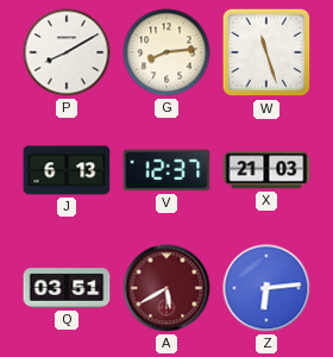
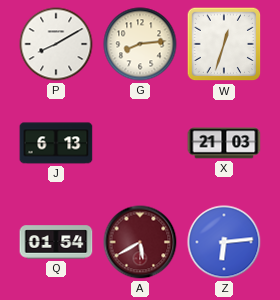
W: 11:27 -> 12:33
V: 12:37 -> none
Q: 03:51 -> 01:54
